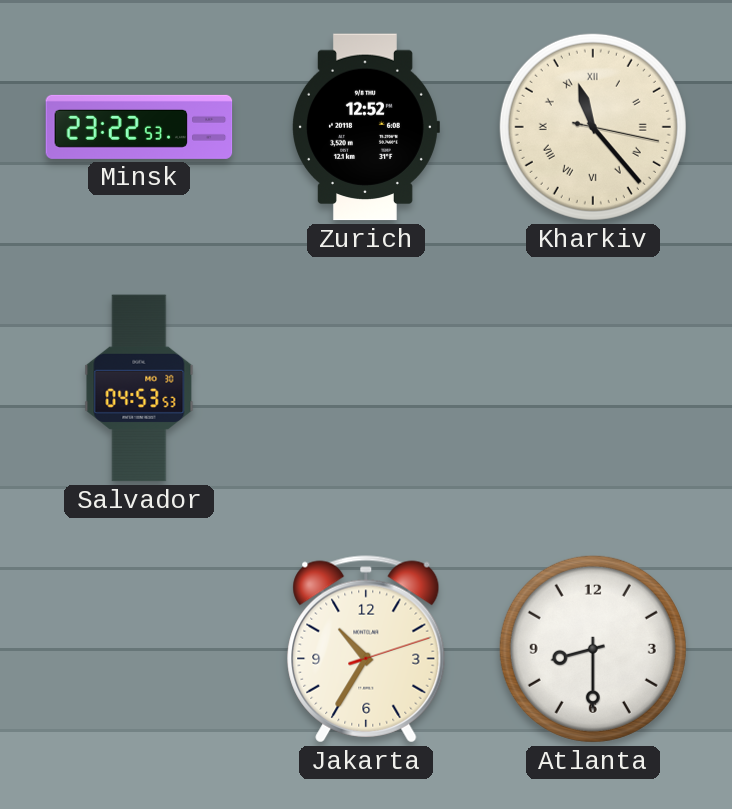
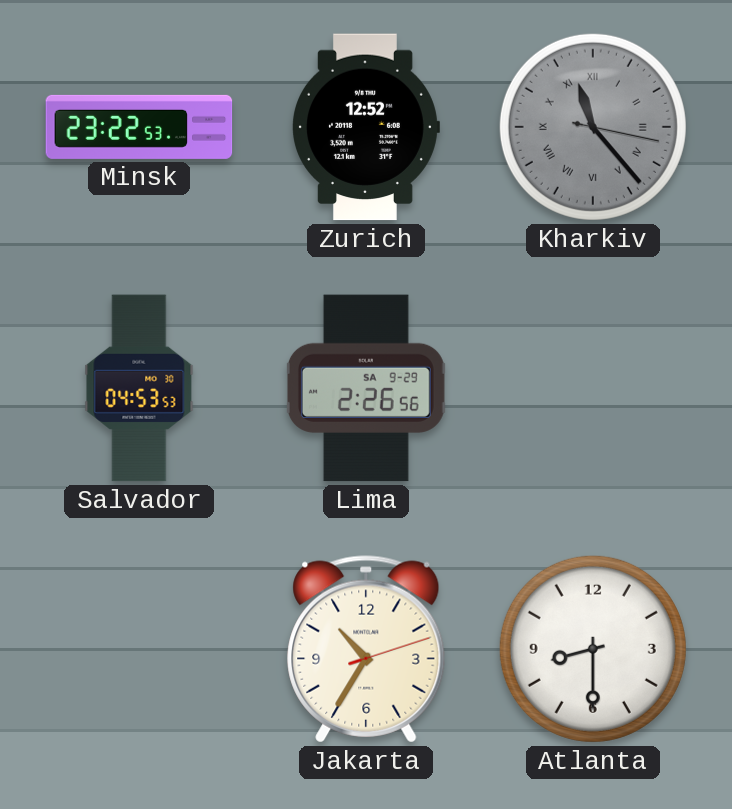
Kharkiv dial: cream -> grey
Lima: none -> 2:26
